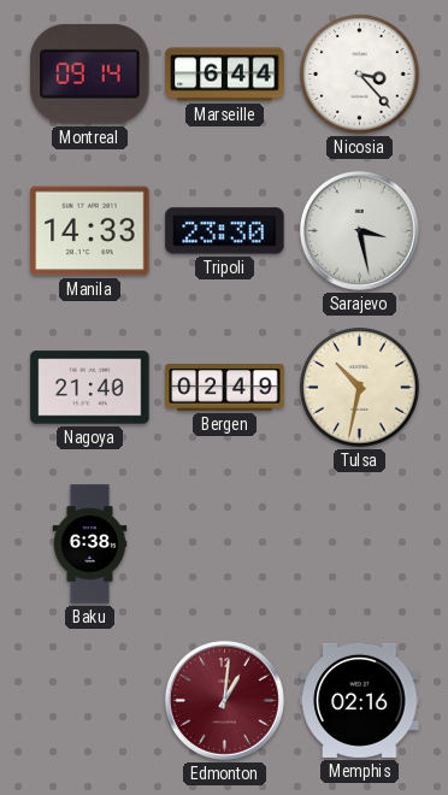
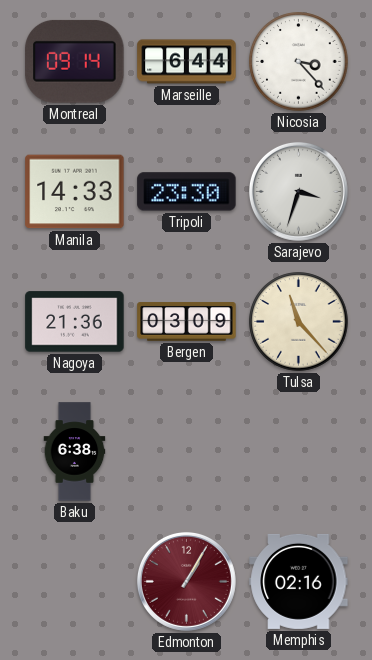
Sarajevo: 3:28 -> 3:33
Nagoya: 21:40 -> 21:36
Bergen: 02:49 -> 03:09
Tulsa: 10:32 -> 11:23
Edmonton: 1:01 -> 1:05
